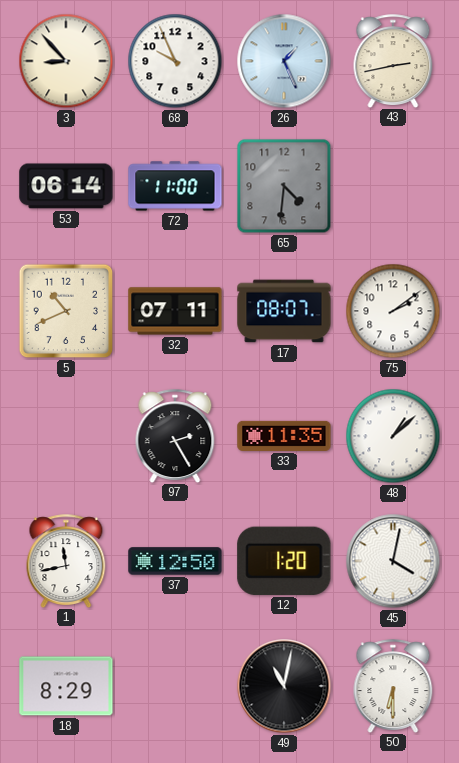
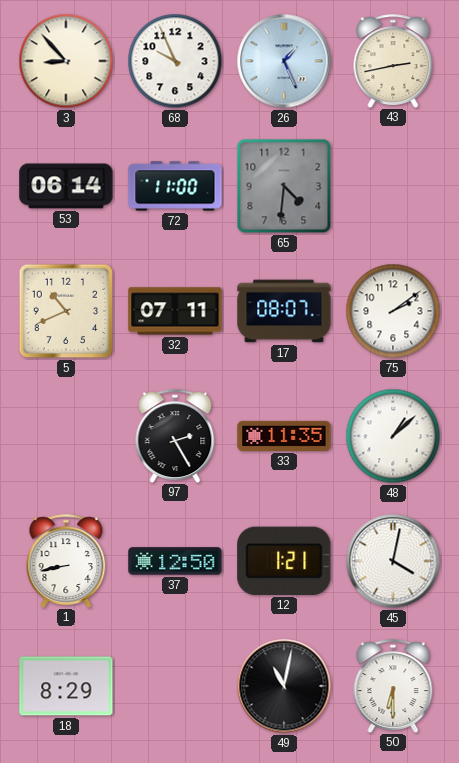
1: 11:43 -> 8:43
12: 1:20 -> 1:21
